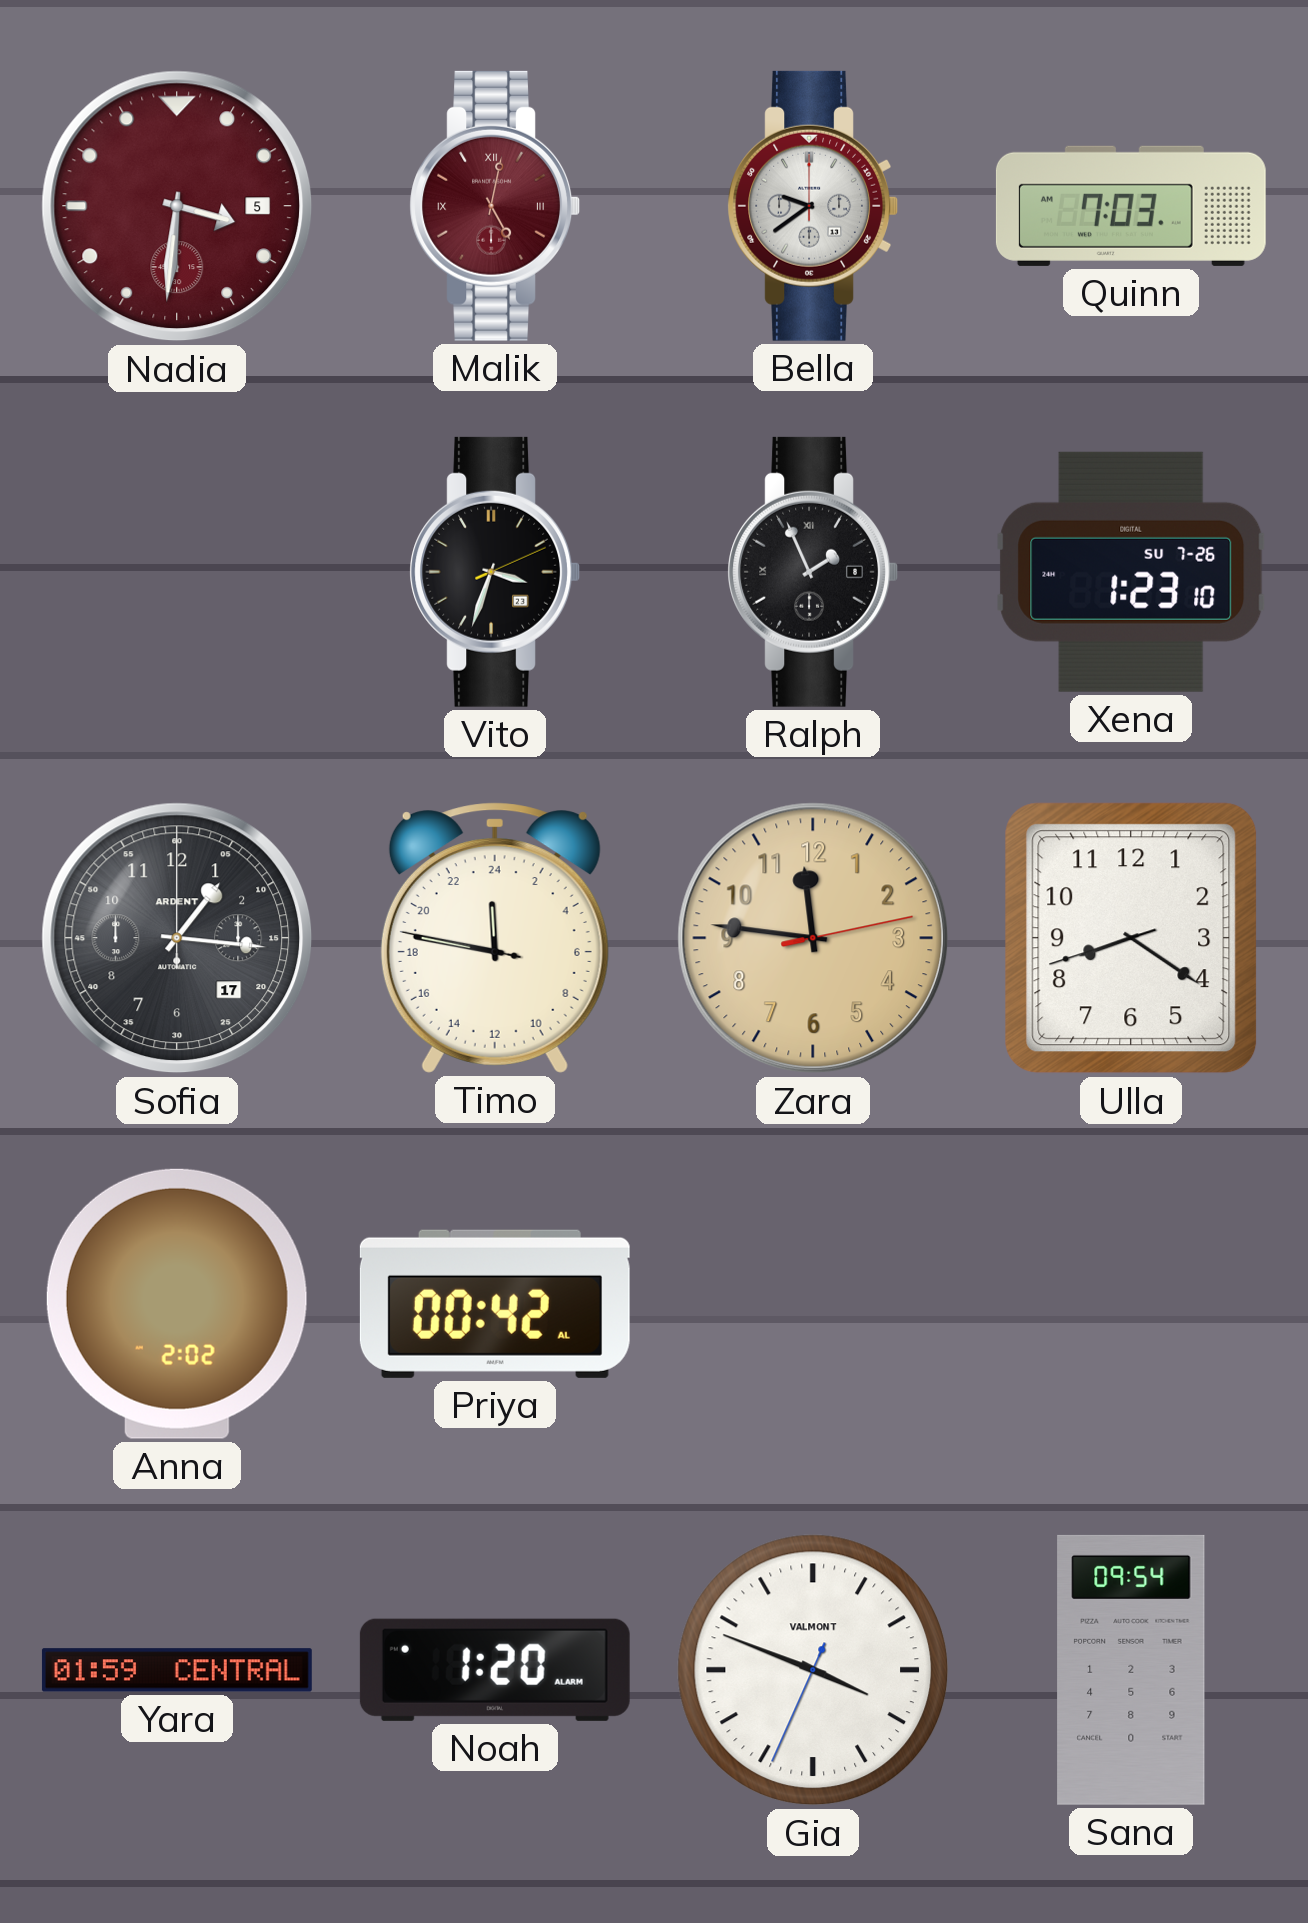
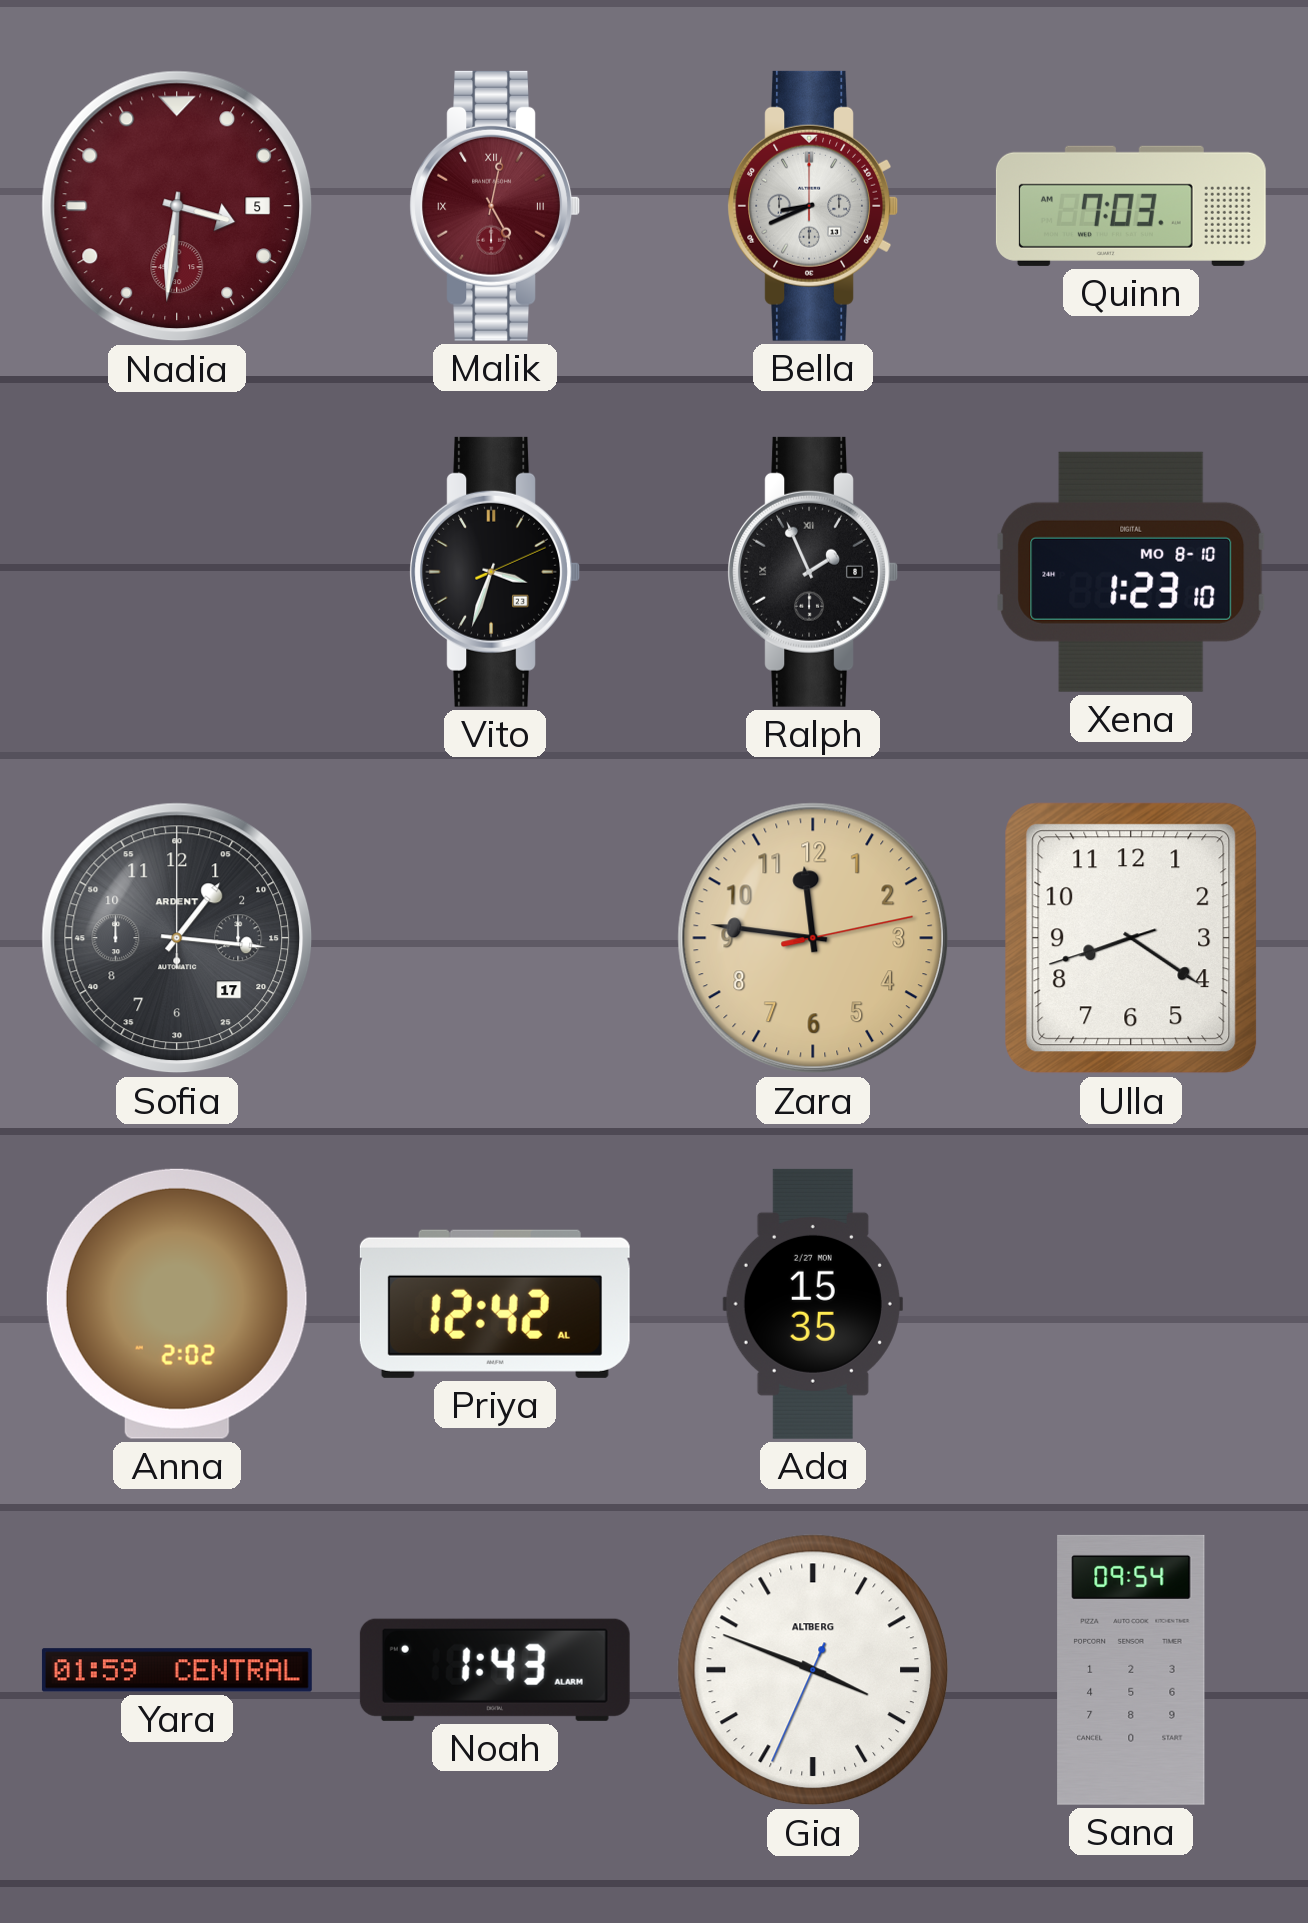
Bella: 9:39 -> 8:41
Xena date: SU 7-26 -> MO 8-10
Timo: 23:46 -> none
Priya: 00:42 -> 12:42
Ada: none -> 15:35
Noah: 1:20 -> 1:43
Gia brand: VALMONT -> ALTBERG
